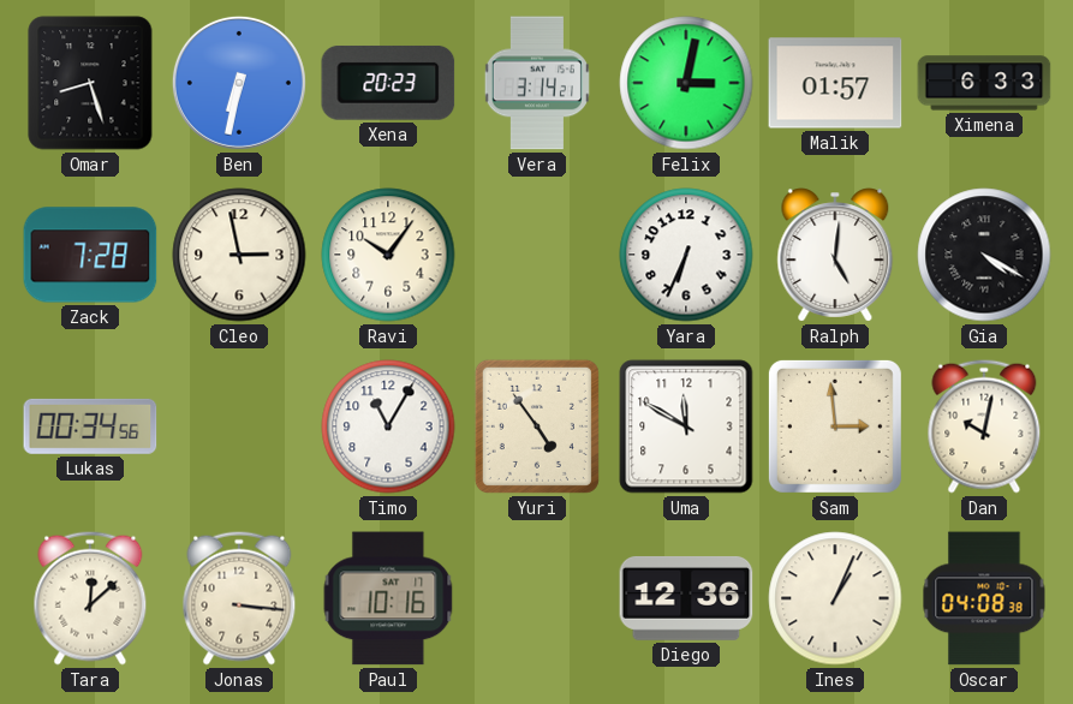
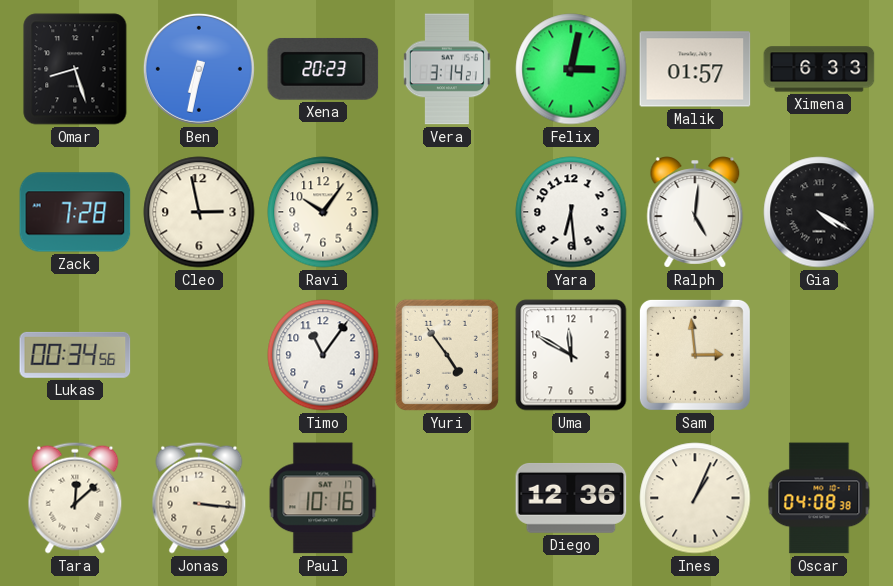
Yara: 6:34 -> 6:29
Timo: 11:05 -> 11:06
Dan: 10:02 -> none
